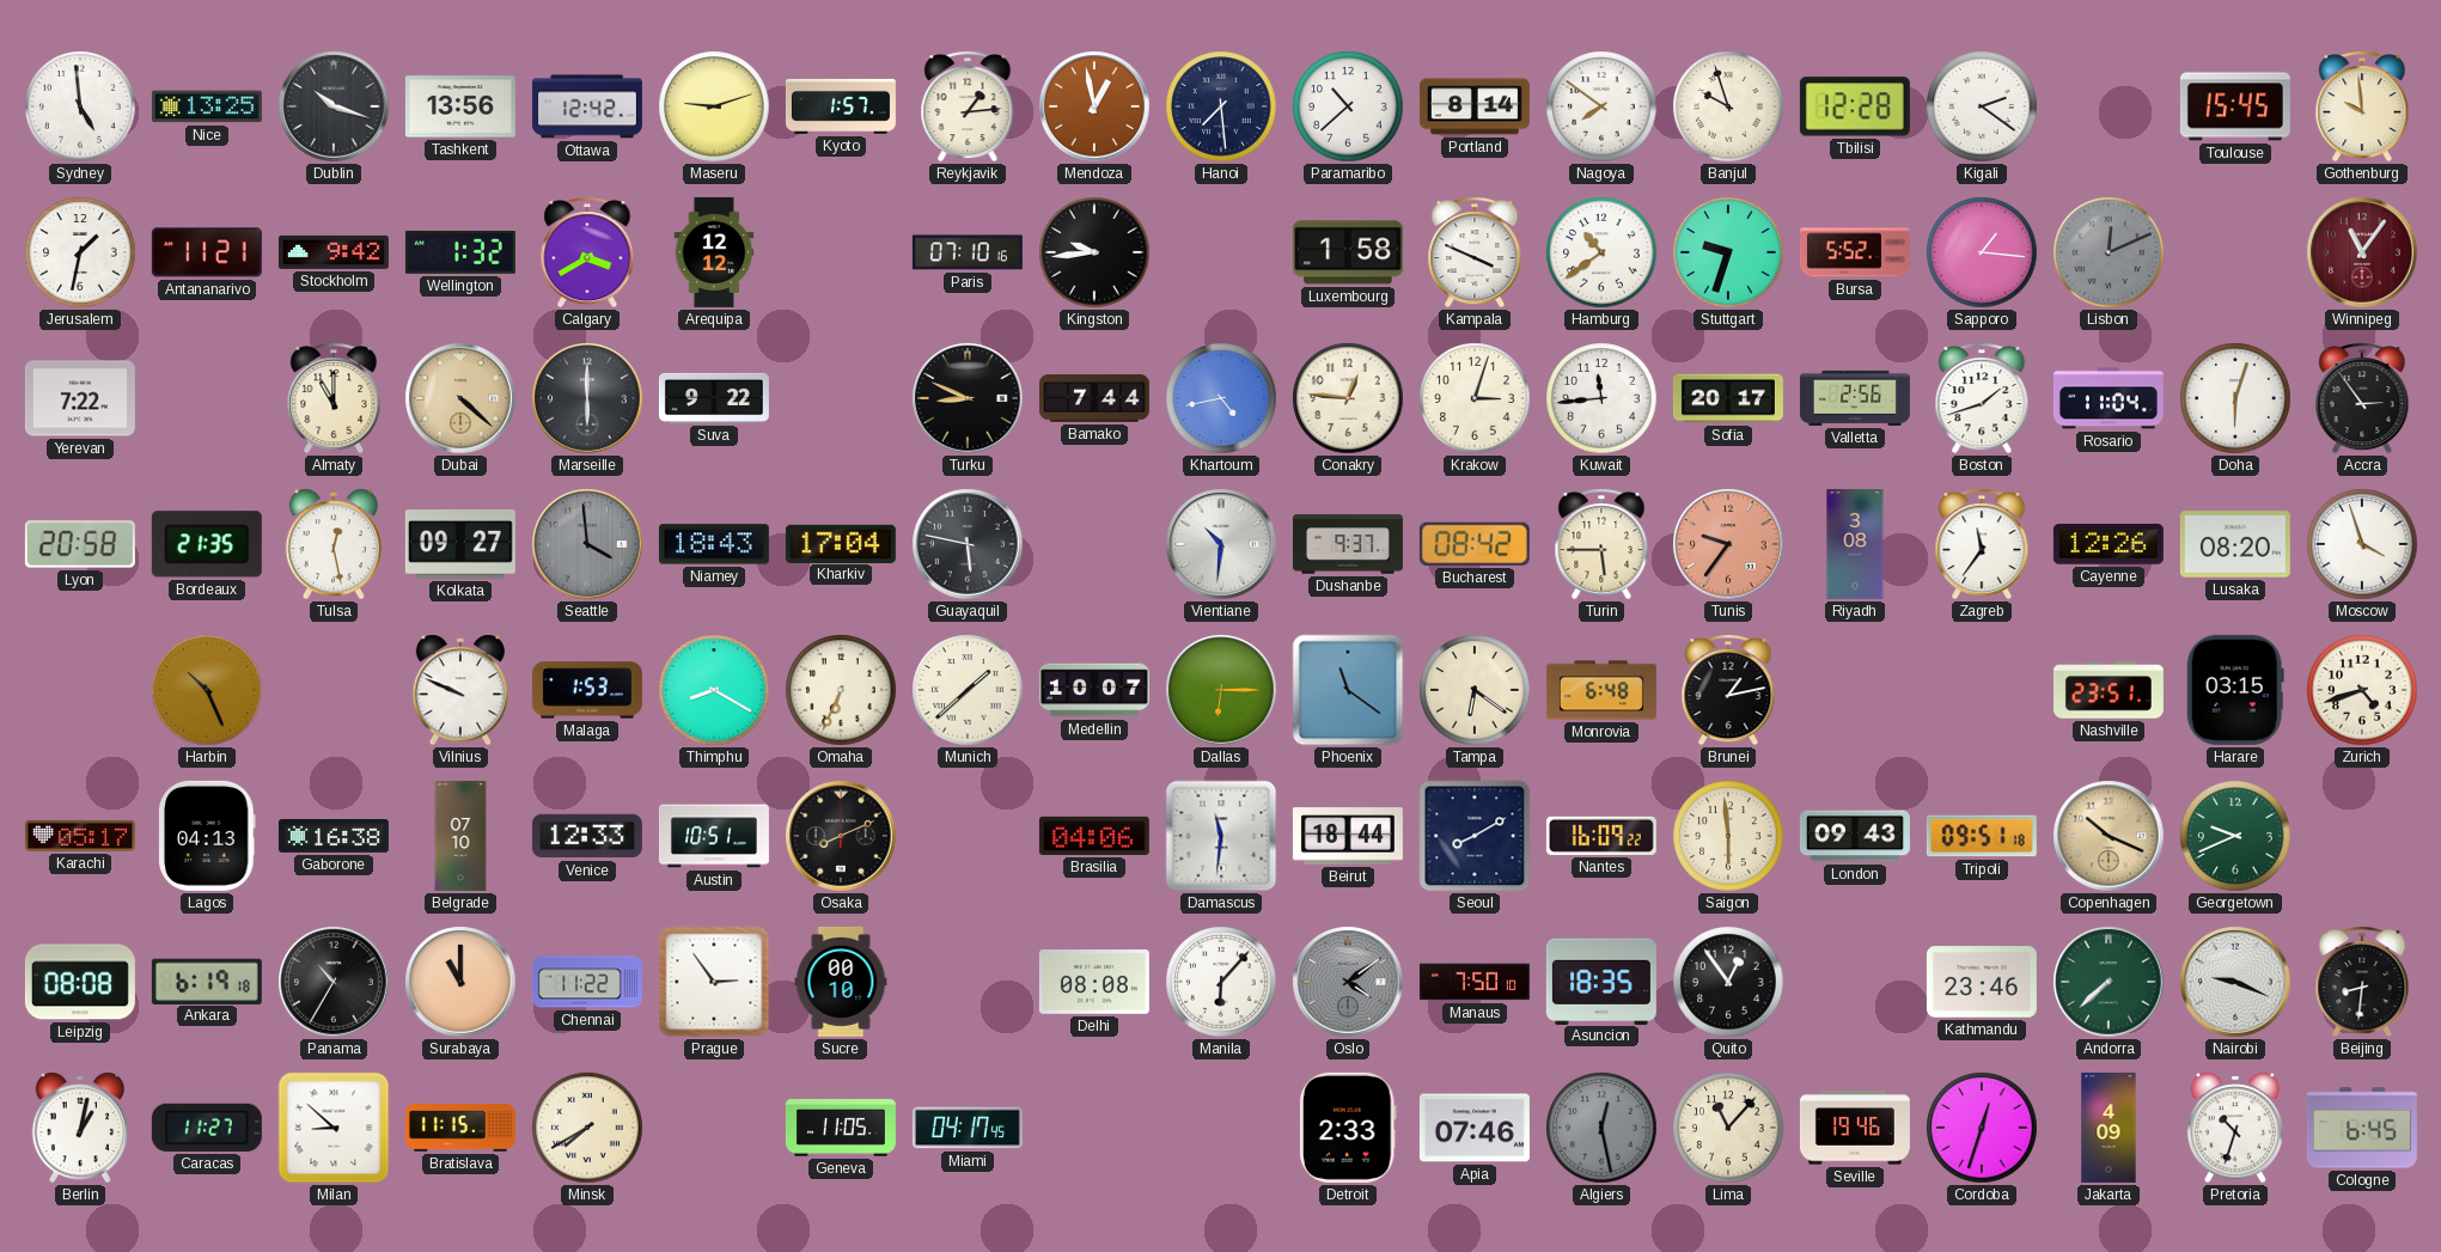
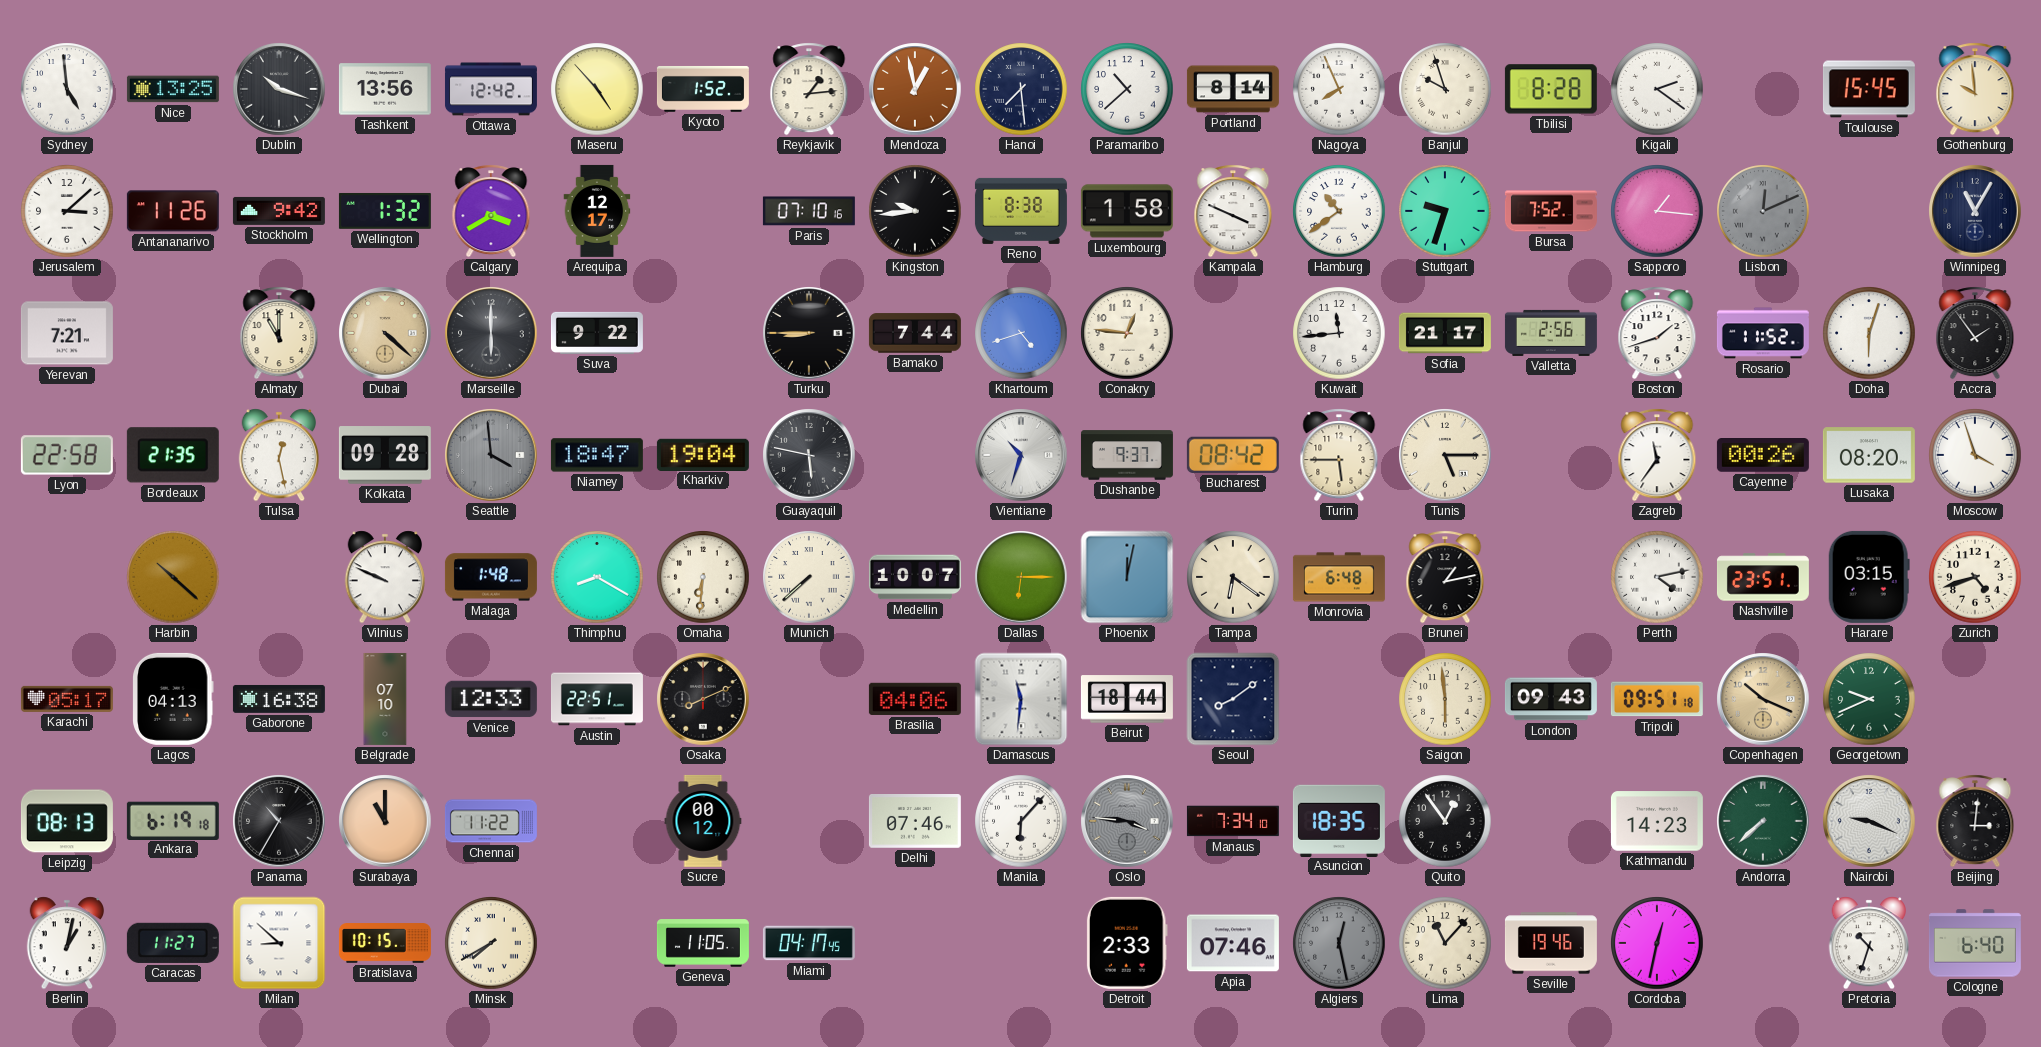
Maseru: 9:12 -> 4:53
Kyoto: 1:57 -> 1:52
Nagoya: 7:51 -> 7:56
Tbilisi: 12:28 -> 8:28
Jerusalem: 1:32 -> 3:08
Antananarivo: 11:21 -> 11:26
Arequipa: 12:12 -> 12:17
Reno: none -> 8:38
Bursa: 5:52 -> 7:52
Winnipeg: 11:06 -> 11:05
Winnipeg dial: burgundy -> navy
Yerevan: 7:22 -> 7:21
Turku: 8:49 -> 8:45
Khartoum: 4:43 -> 4:42
Krakow: 3:03 -> none
Sofia: 20:17 -> 21:17
Rosario: 11:04 -> 11:52
Accra: 2:54 -> 1:54
Lyon: 20:58 -> 22:58
Kolkata: 09:27 -> 09:28
Niamey: 18:43 -> 18:47
Kharkiv: 17:04 -> 19:04
Vientiane: 10:31 -> 10:33
Tunis: 9:36 -> 5:15
Tunis dial: salmon -> cream
Riyadh: 3:08 -> none
Cayenne: 12:26 -> 00:26
Harbin: 10:26 -> 10:22
Malaga: 1:53 -> 1:48
Omaha: 6:34 -> 6:31
Munich: 1:38 -> 7:38
Phoenix: 11:21 -> 12:02
Perth: none -> 4:13
Austin: 10:51 -> 22:51
Seoul: 8:10 -> 8:09
Nantes: 16:09 -> none
Leipzig: 08:08 -> 08:13
Prague: 2:54 -> none
Sucre: 00:10 -> 00:12
Delhi: 08:08 -> 07:46
Oslo: 4:09 -> 3:46
Manaus: 7:50 -> 7:34
Kathmandu: 23:46 -> 14:23
Beijing: 8:31 -> 3:01
Bratislava: 11:15 -> 10:15
Cordoba: 12:33 -> 12:32
Jakarta: 4:09 -> none
Cologne: 6:45 -> 6:40
